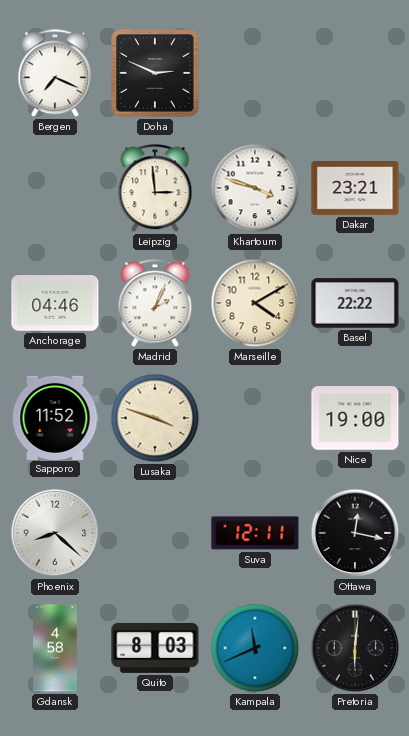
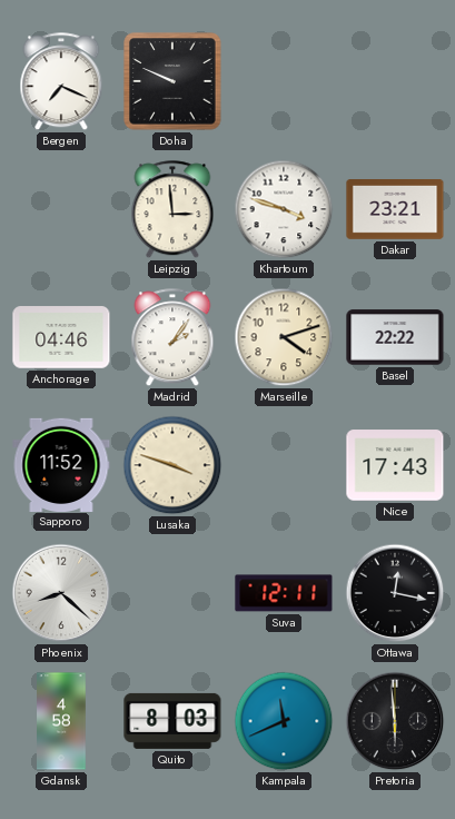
Doha: 2:49 -> 9:49
Madrid: 2:04 -> 2:06
Marseille: 4:10 -> 4:12
Nice: 19:00 -> 17:43
Pretoria: 6:01 -> 5:59
